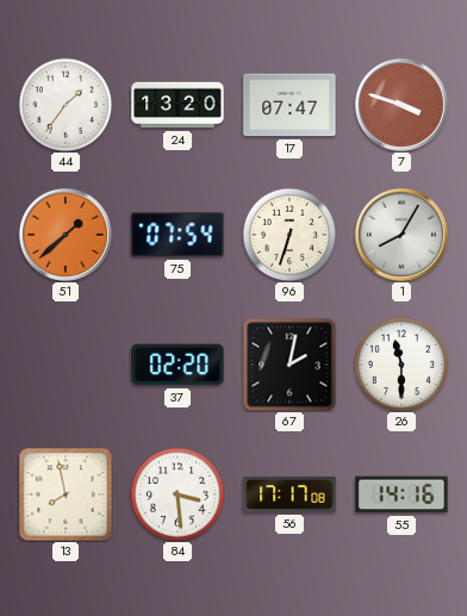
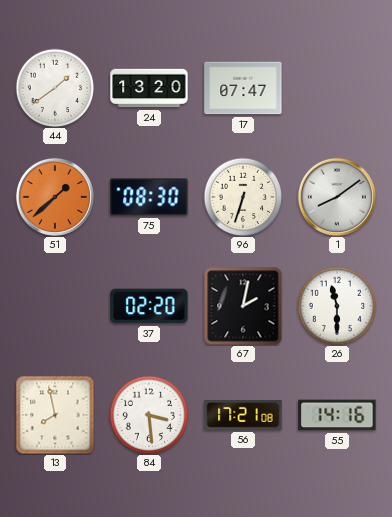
44: 1:36 -> 1:39
7: 3:48 -> none
75: 07:54 -> 08:30
1: 8:05 -> 8:09
56: 17:17 -> 17:21
